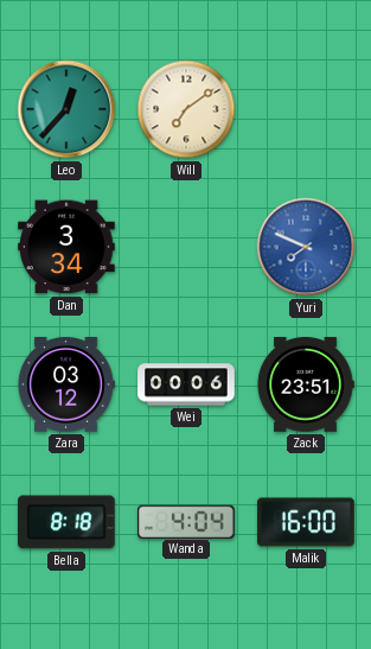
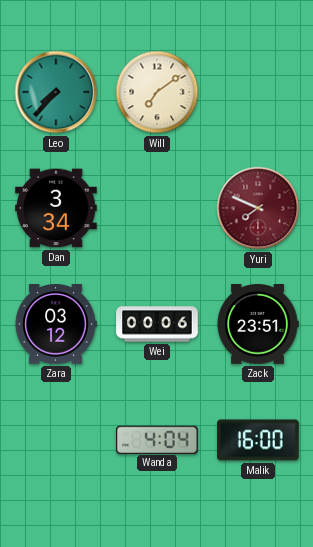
Leo: 12:37 -> 7:37
Yuri dial: blue -> burgundy
Bella: 8:18 -> none
